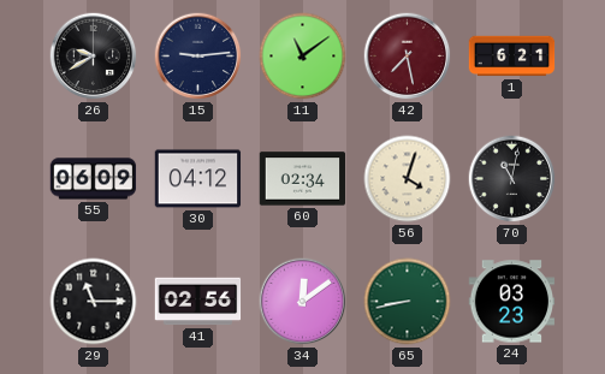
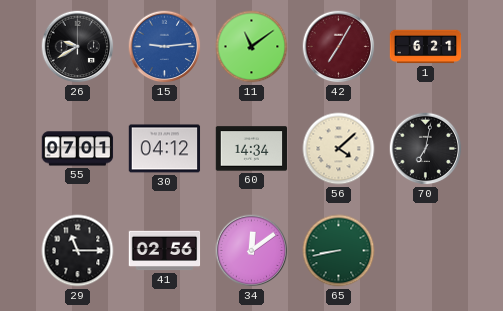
15 dial: navy -> blue
42: 7:28 -> 7:05
55: 06:09 -> 07:01
60: 02:34 -> 14:34
56: 4:03 -> 4:08
70: 11:02 -> 7:02
24: 03:23 -> none
